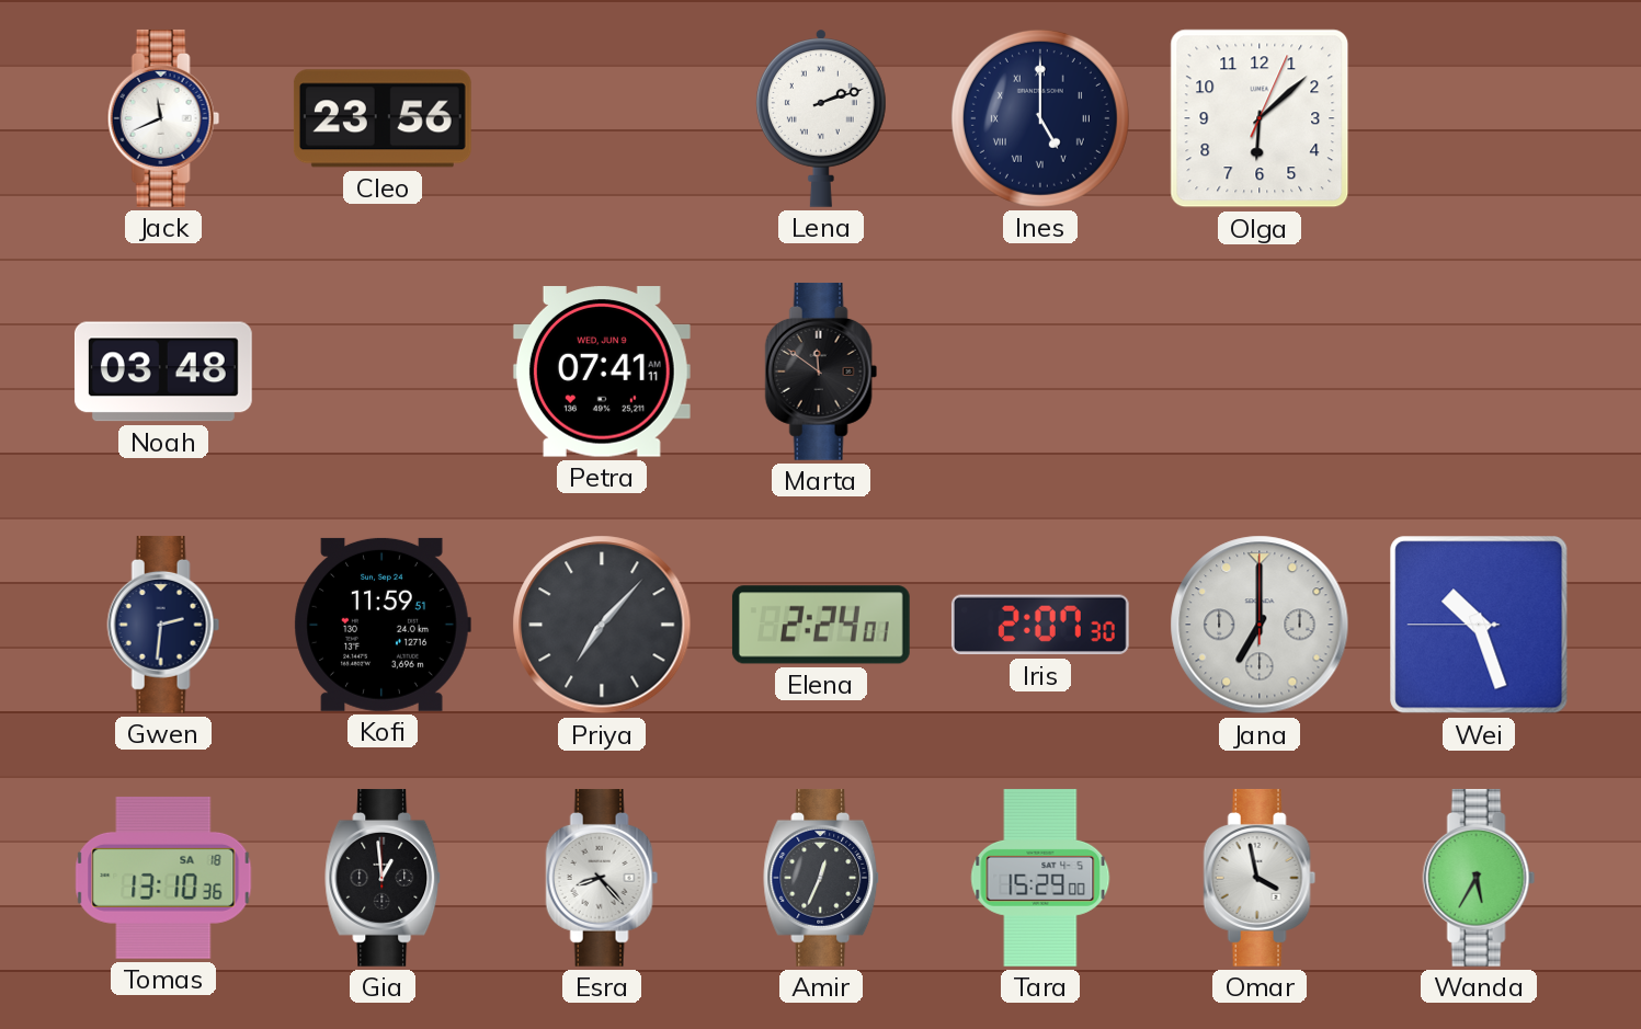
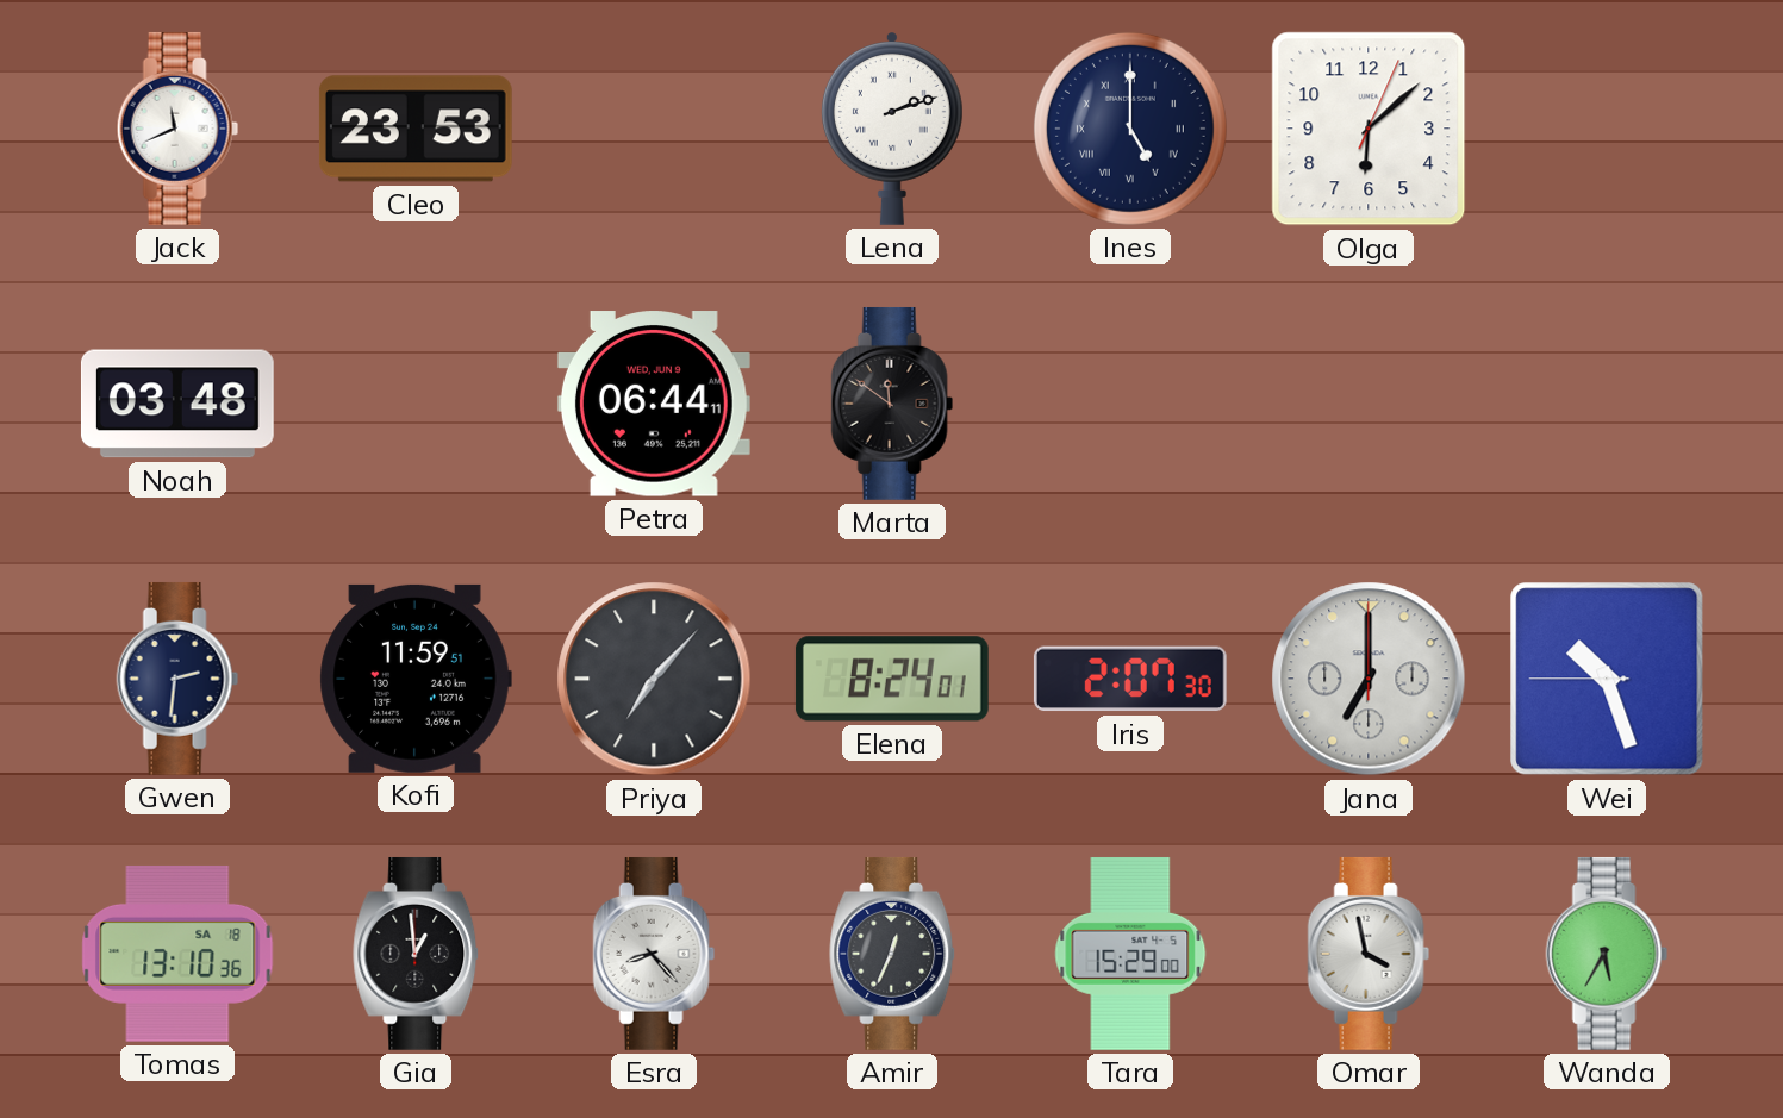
Cleo: 23:56 -> 23:53
Petra: 07:41 -> 06:44
Elena: 2:24 -> 8:24
